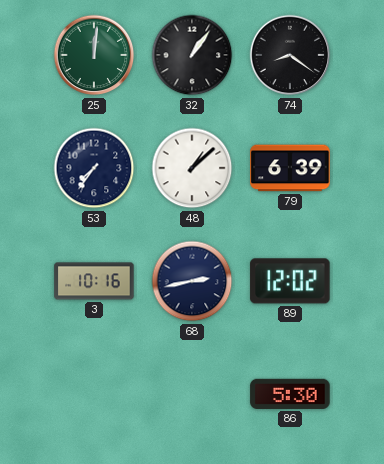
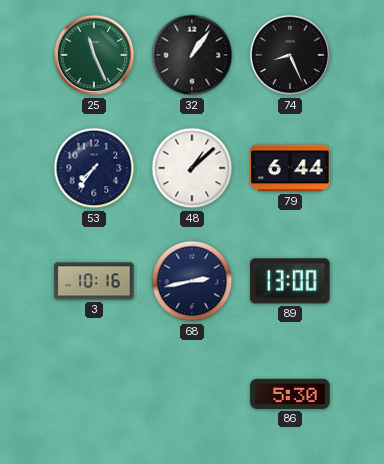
25: 12:01 -> 11:26
74: 8:21 -> 8:26
79: 6:39 -> 6:44
89: 12:02 -> 13:00
